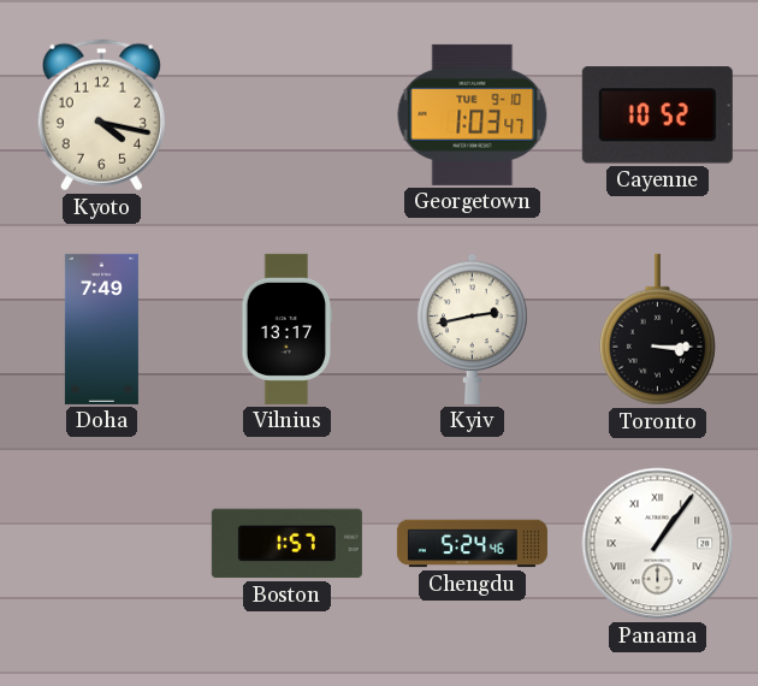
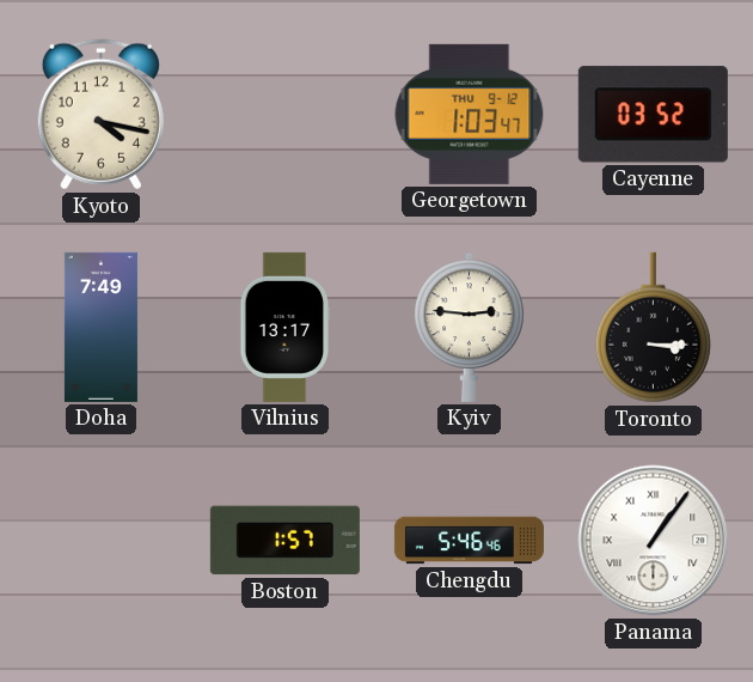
Georgetown date: TUE 9-10 -> THU 9-12
Cayenne: 10:52 -> 03:52
Kyiv: 2:43 -> 2:46
Chengdu: 5:24 -> 5:46
